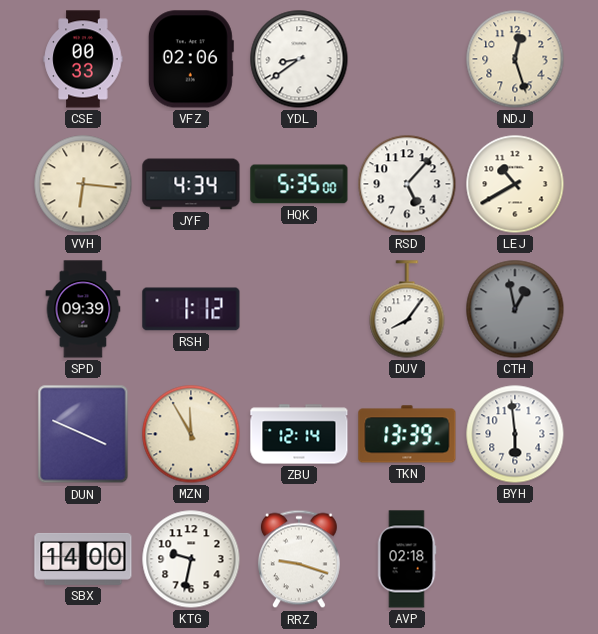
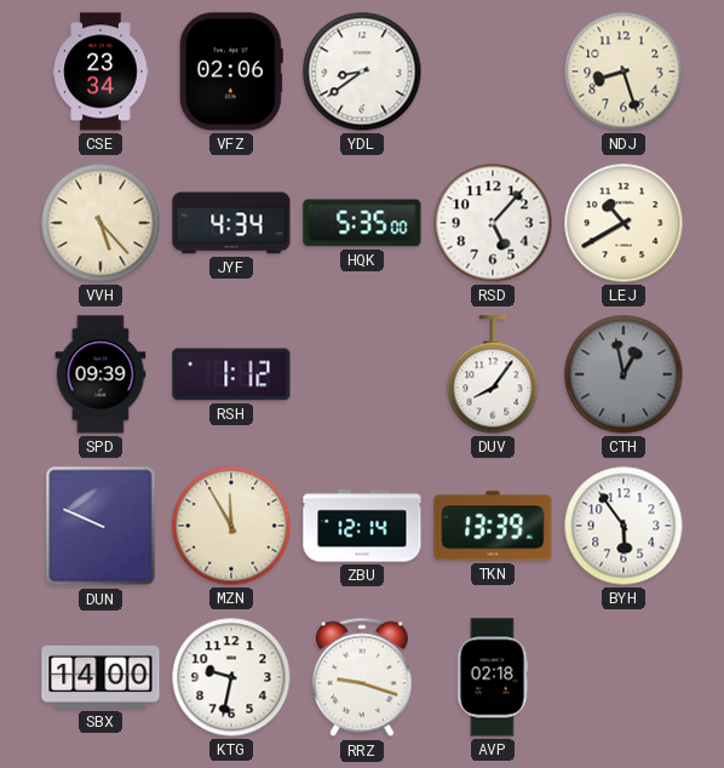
CSE: 00:33 -> 23:34
NDJ: 12:27 -> 8:27
VVH: 6:16 -> 5:23
DUN: 3:49 -> 9:49
BYH: 5:59 -> 5:54
